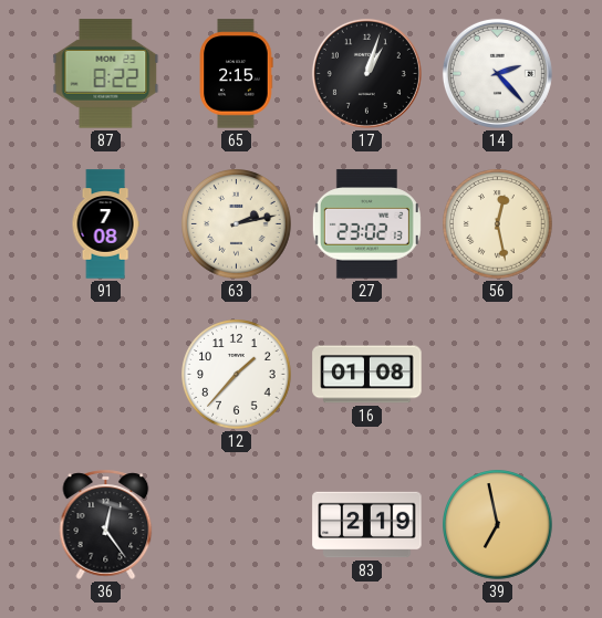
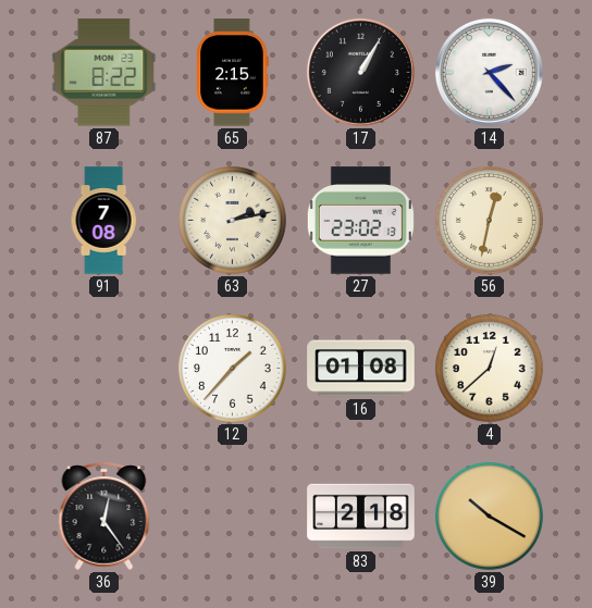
17: 1:03 -> 1:05
56: 12:28 -> 12:32
4: none -> 12:38
83: 2:19 -> 2:18
39: 6:58 -> 10:20
